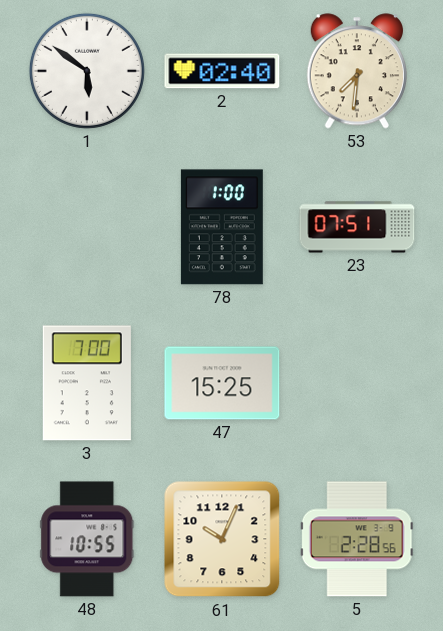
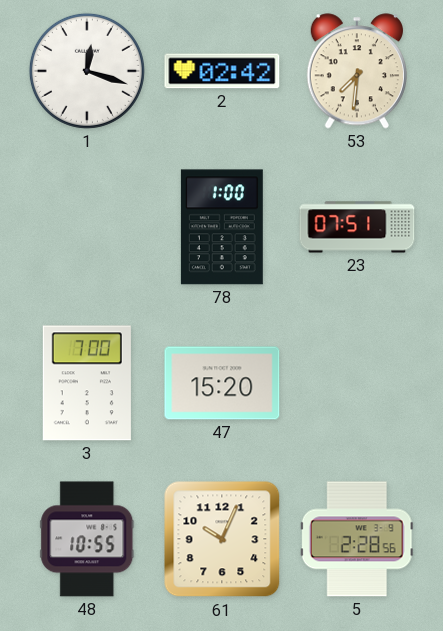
1: 5:51 -> 12:18
2: 02:40 -> 02:42
47: 15:25 -> 15:20
